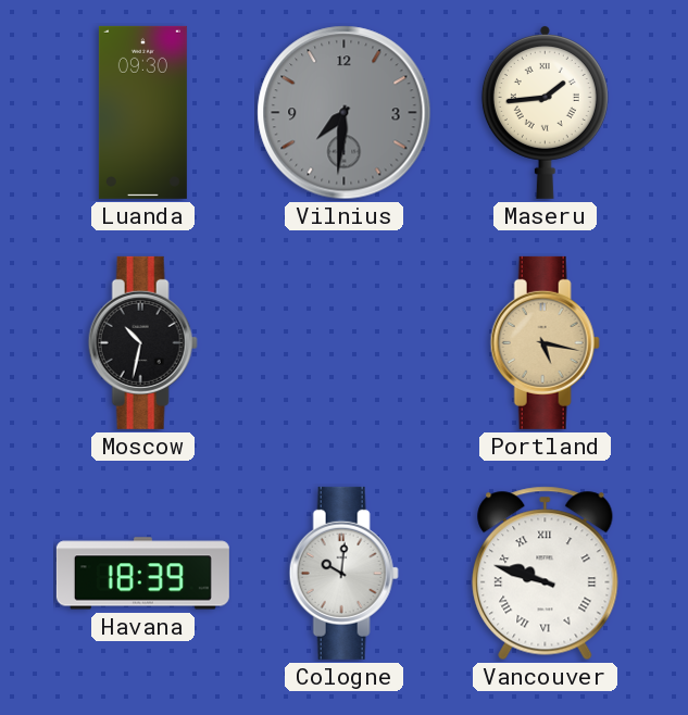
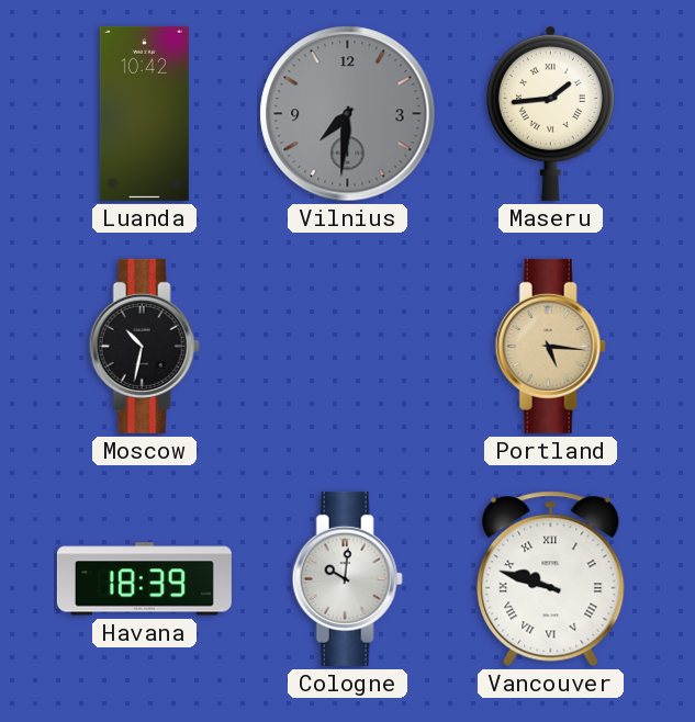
Luanda: 09:30 -> 10:42
Portland: 5:17 -> 5:16
